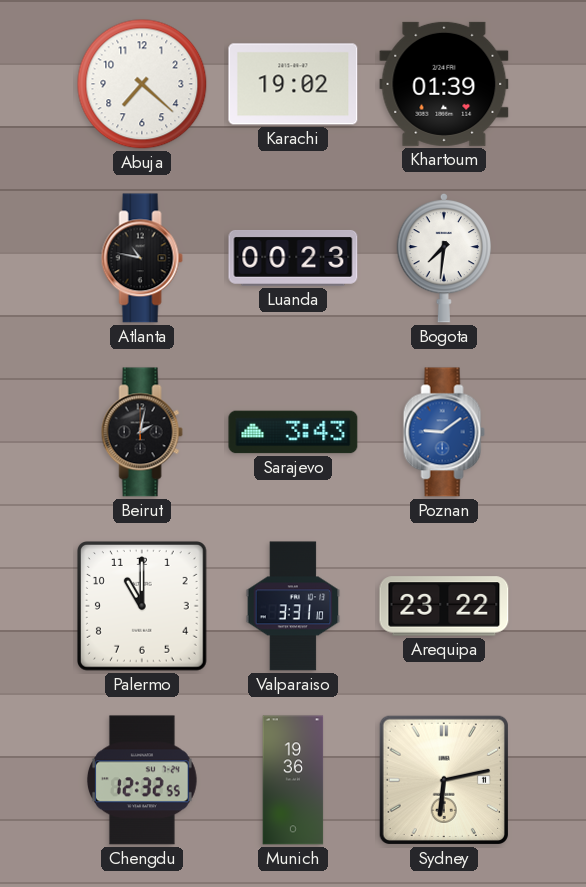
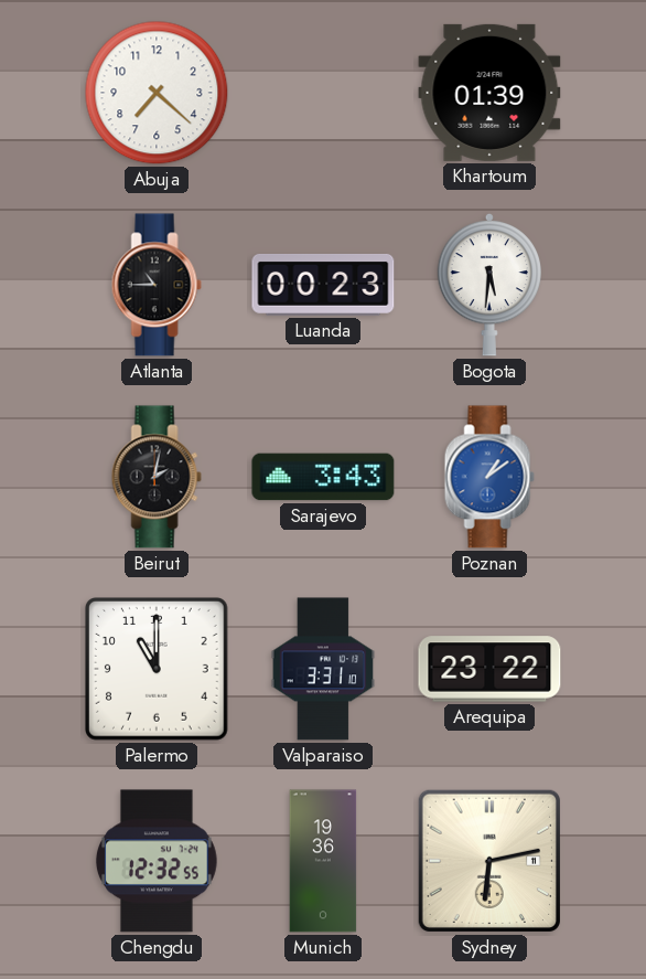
Karachi: 19:02 -> none
Atlanta: 10:47 -> 10:45
Bogota: 7:31 -> 5:31
Poznan: 9:09 -> 1:09
